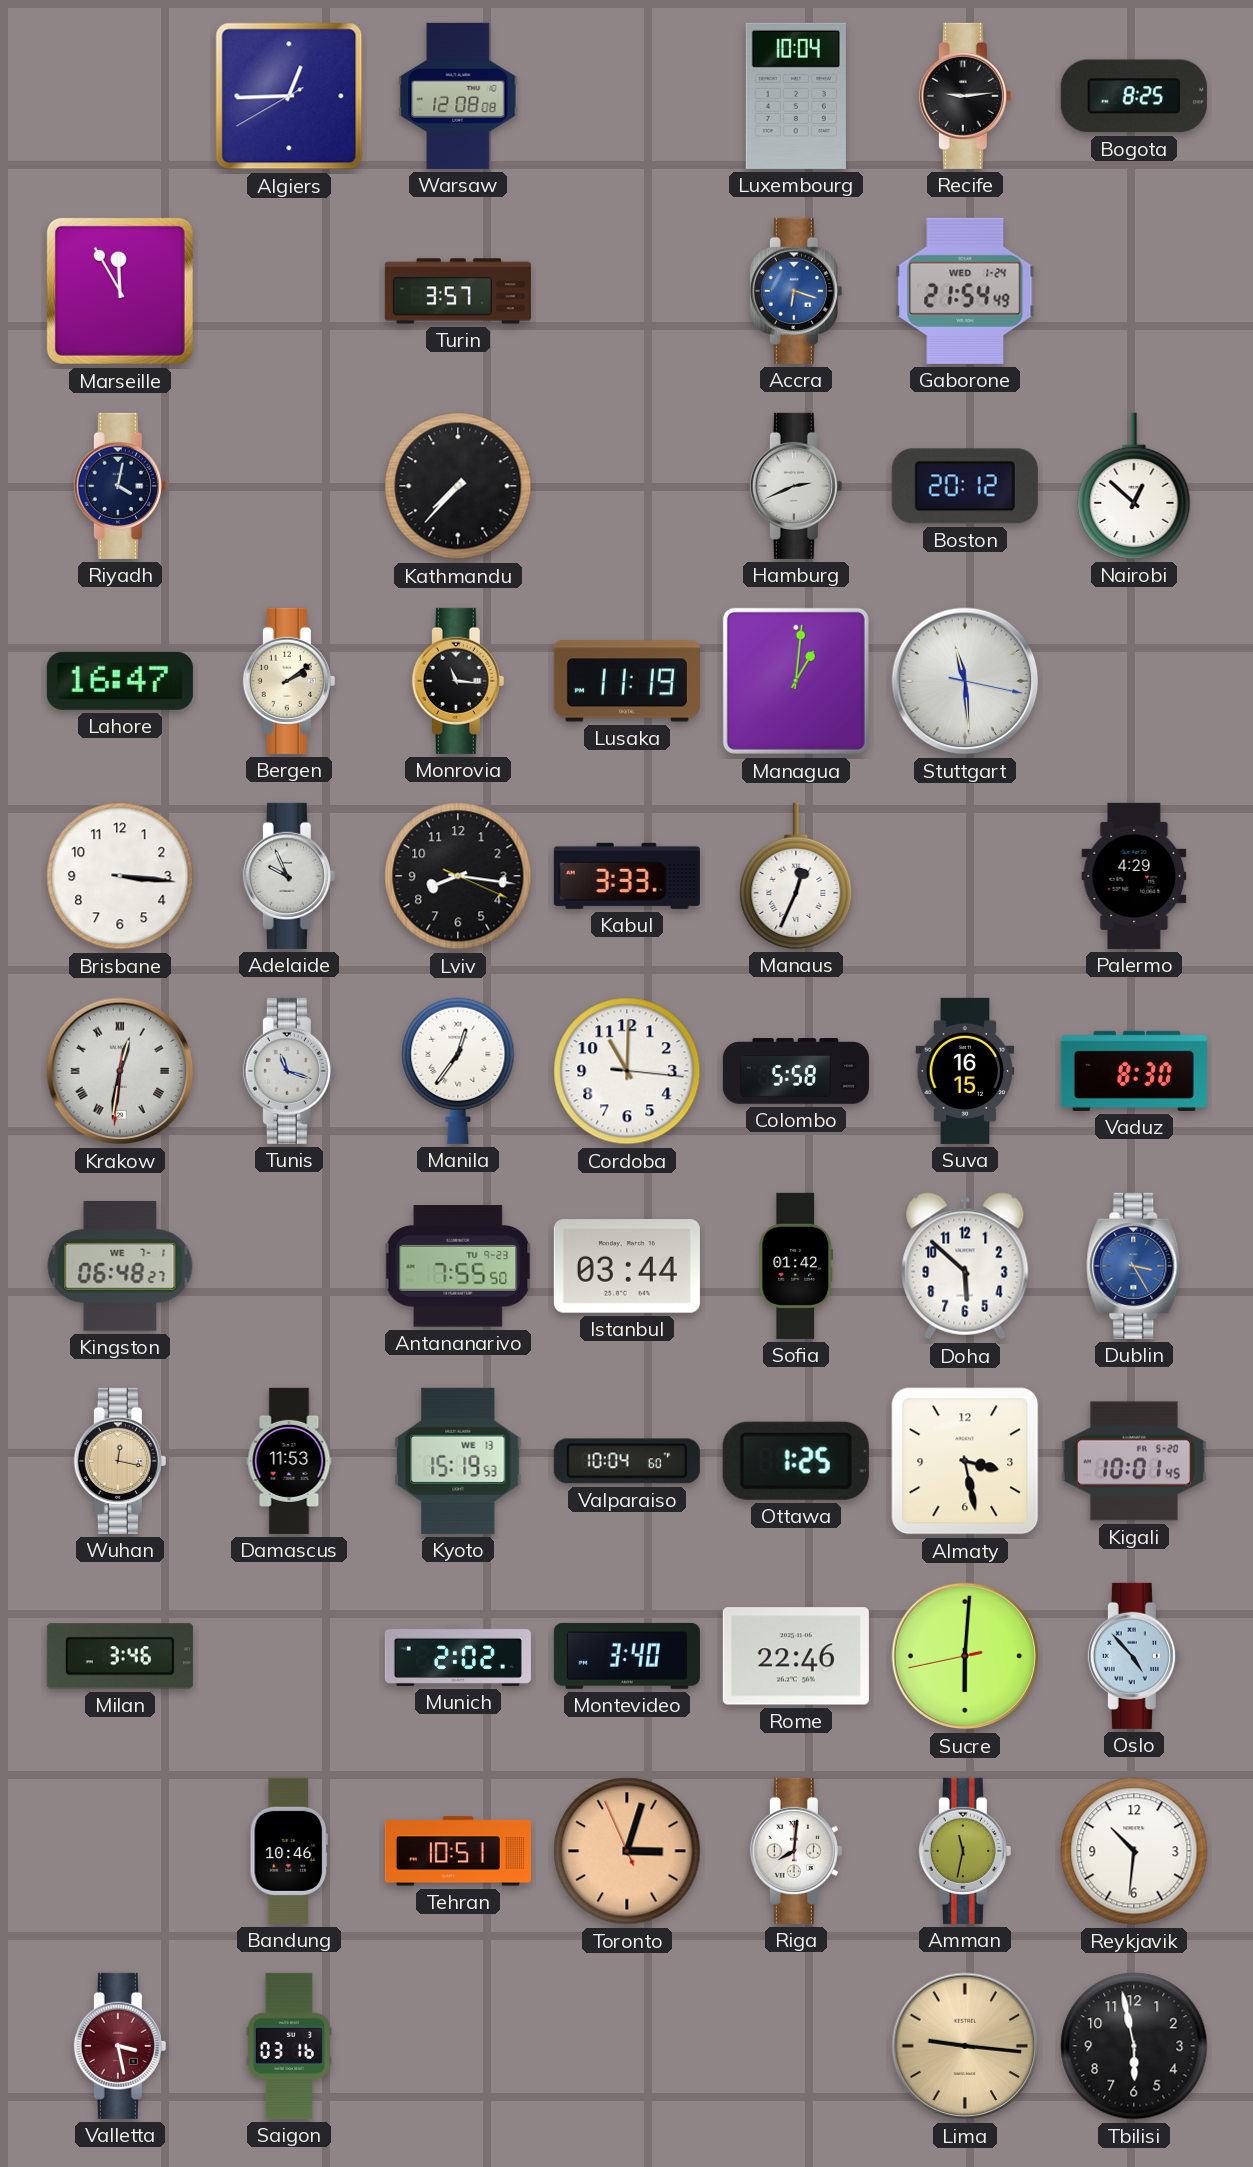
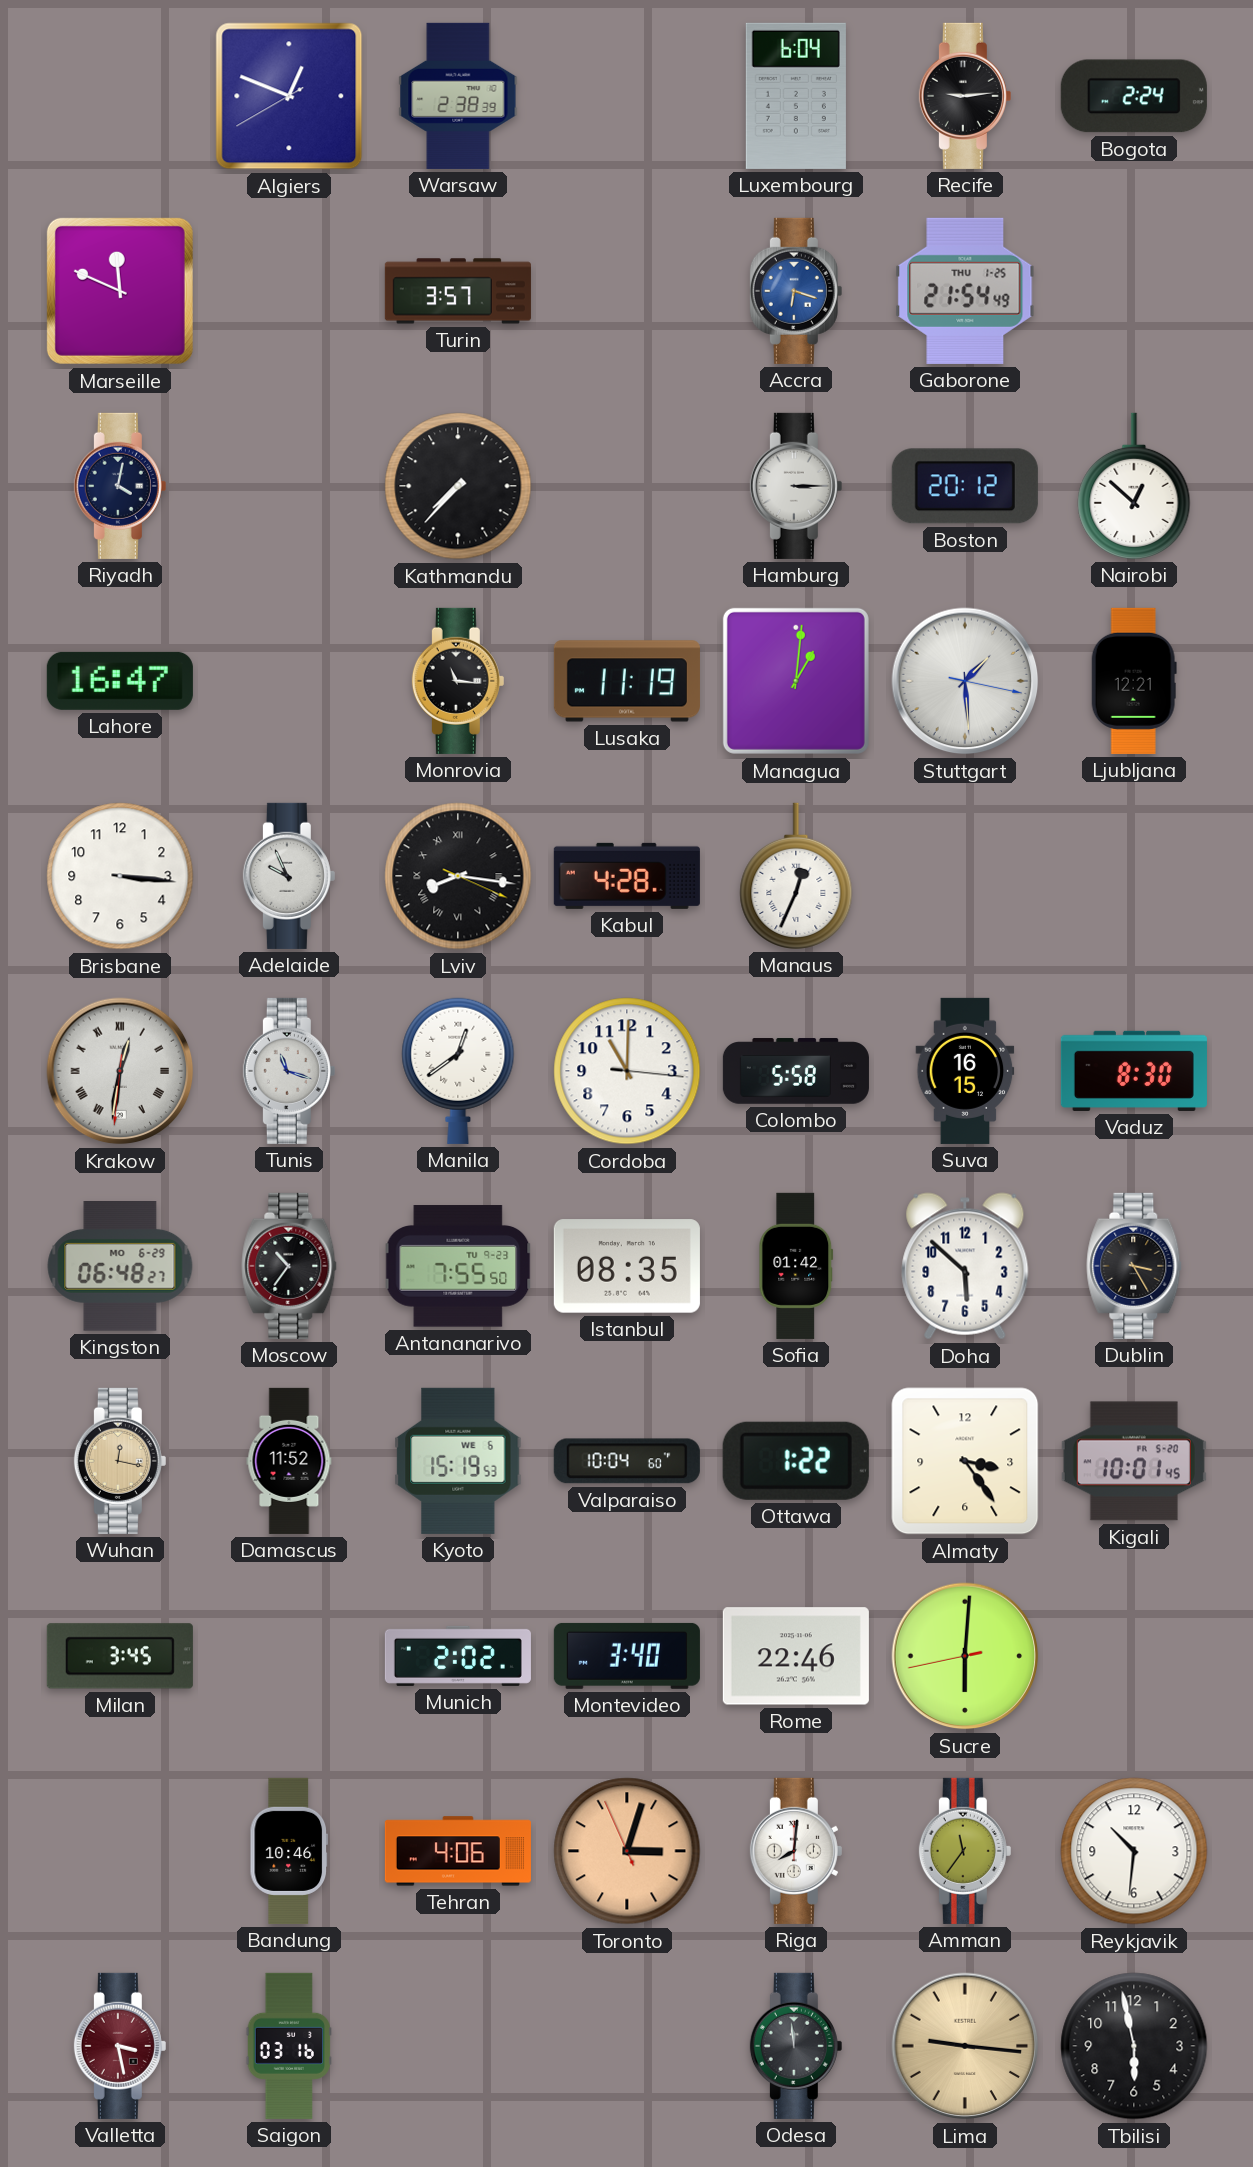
Algiers: 12:44 -> 12:48
Warsaw: 12:08 -> 2:38
Luxembourg: 10:04 -> 6:04
Bogota: 8:25 -> 2:24
Marseille: 11:55 -> 11:49
Gaborone date: WED 1-24 -> THU 1-25
Hamburg: 2:41 -> 3:15
Bergen: 2:09 -> none
Stuttgart: 11:29 -> 1:29
Ljubljana: none -> 12:21
Lviv numerals: Arabic -> Roman
Kabul: 3:33 -> 4:28
Palermo: 4:29 -> none
Manila: 12:36 -> 12:39
Kingston date: WE 7-1 -> MO 6-29
Moscow: none -> 10:36
Istanbul: 03:44 -> 08:35
Dublin dial: blue -> black
Damascus: 11:53 -> 11:52
Kyoto date: WE 13 -> WE 6
Ottawa: 1:25 -> 1:22
Almaty: 3:28 -> 3:24
Milan: 3:46 -> 3:45
Oslo: 4:53 -> none
Tehran: 10:51 -> 4:06
Amman: 11:32 -> 11:36
Odesa: none -> 11:59
